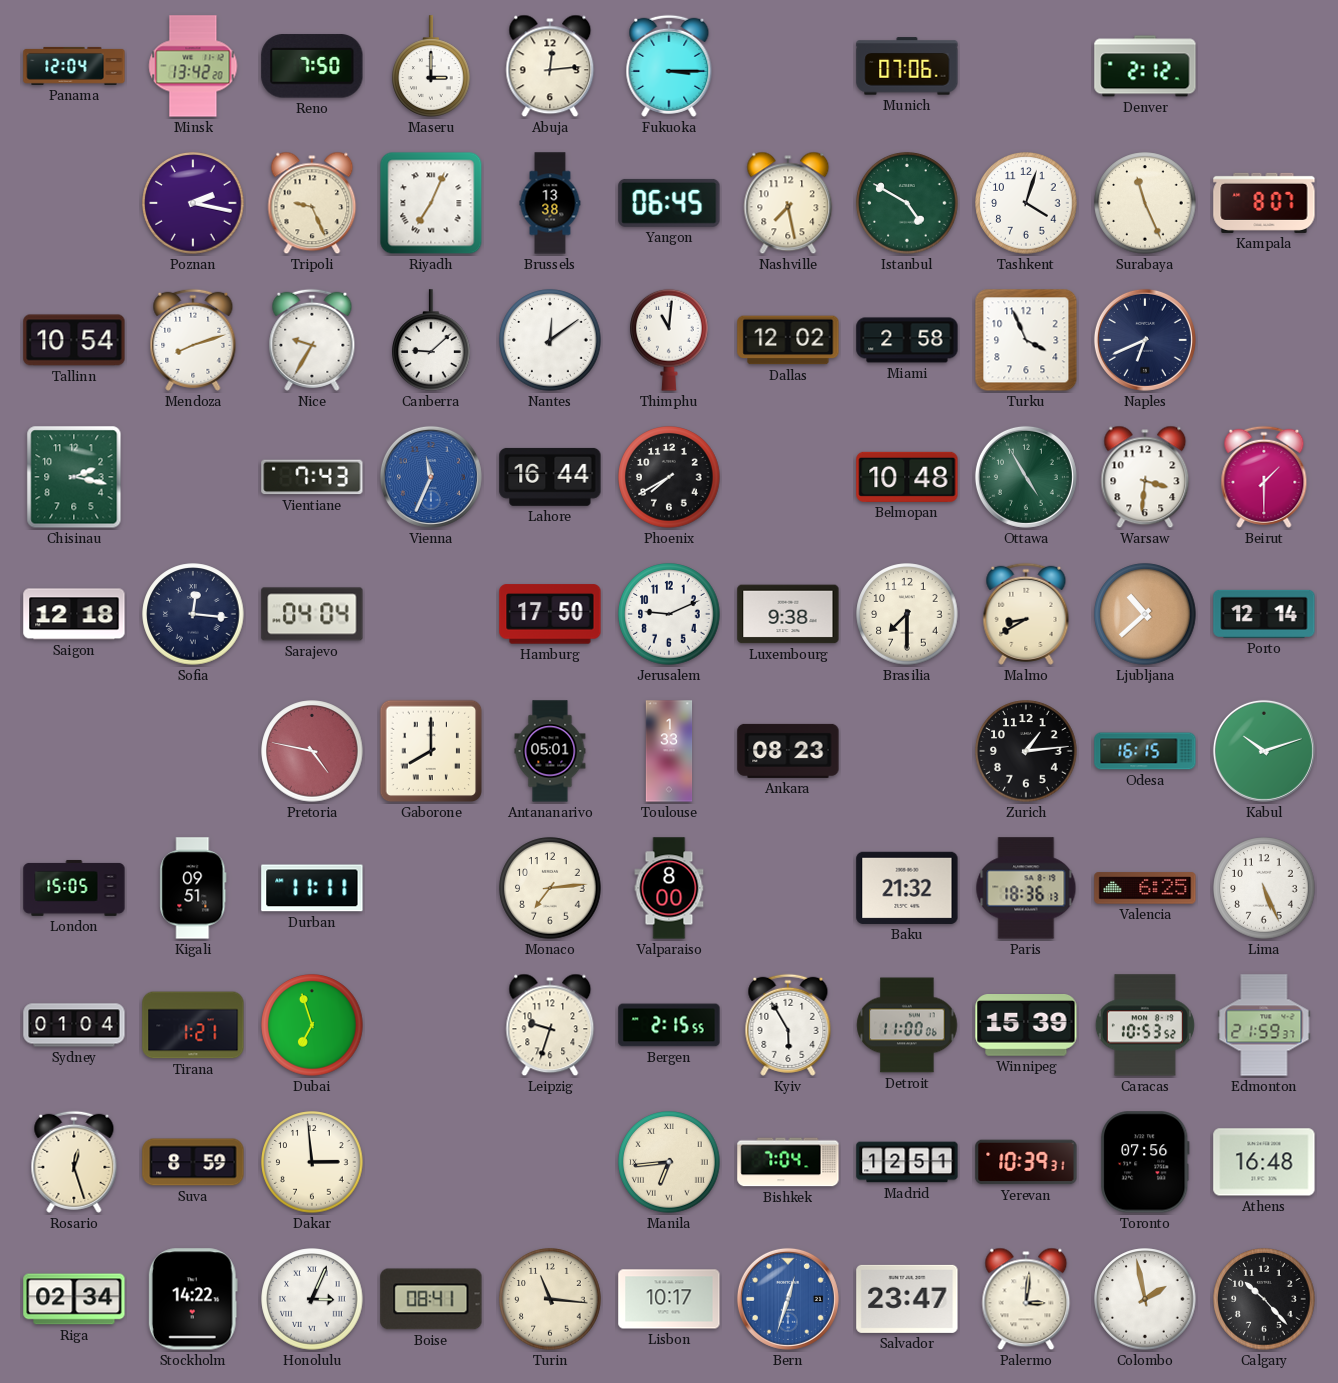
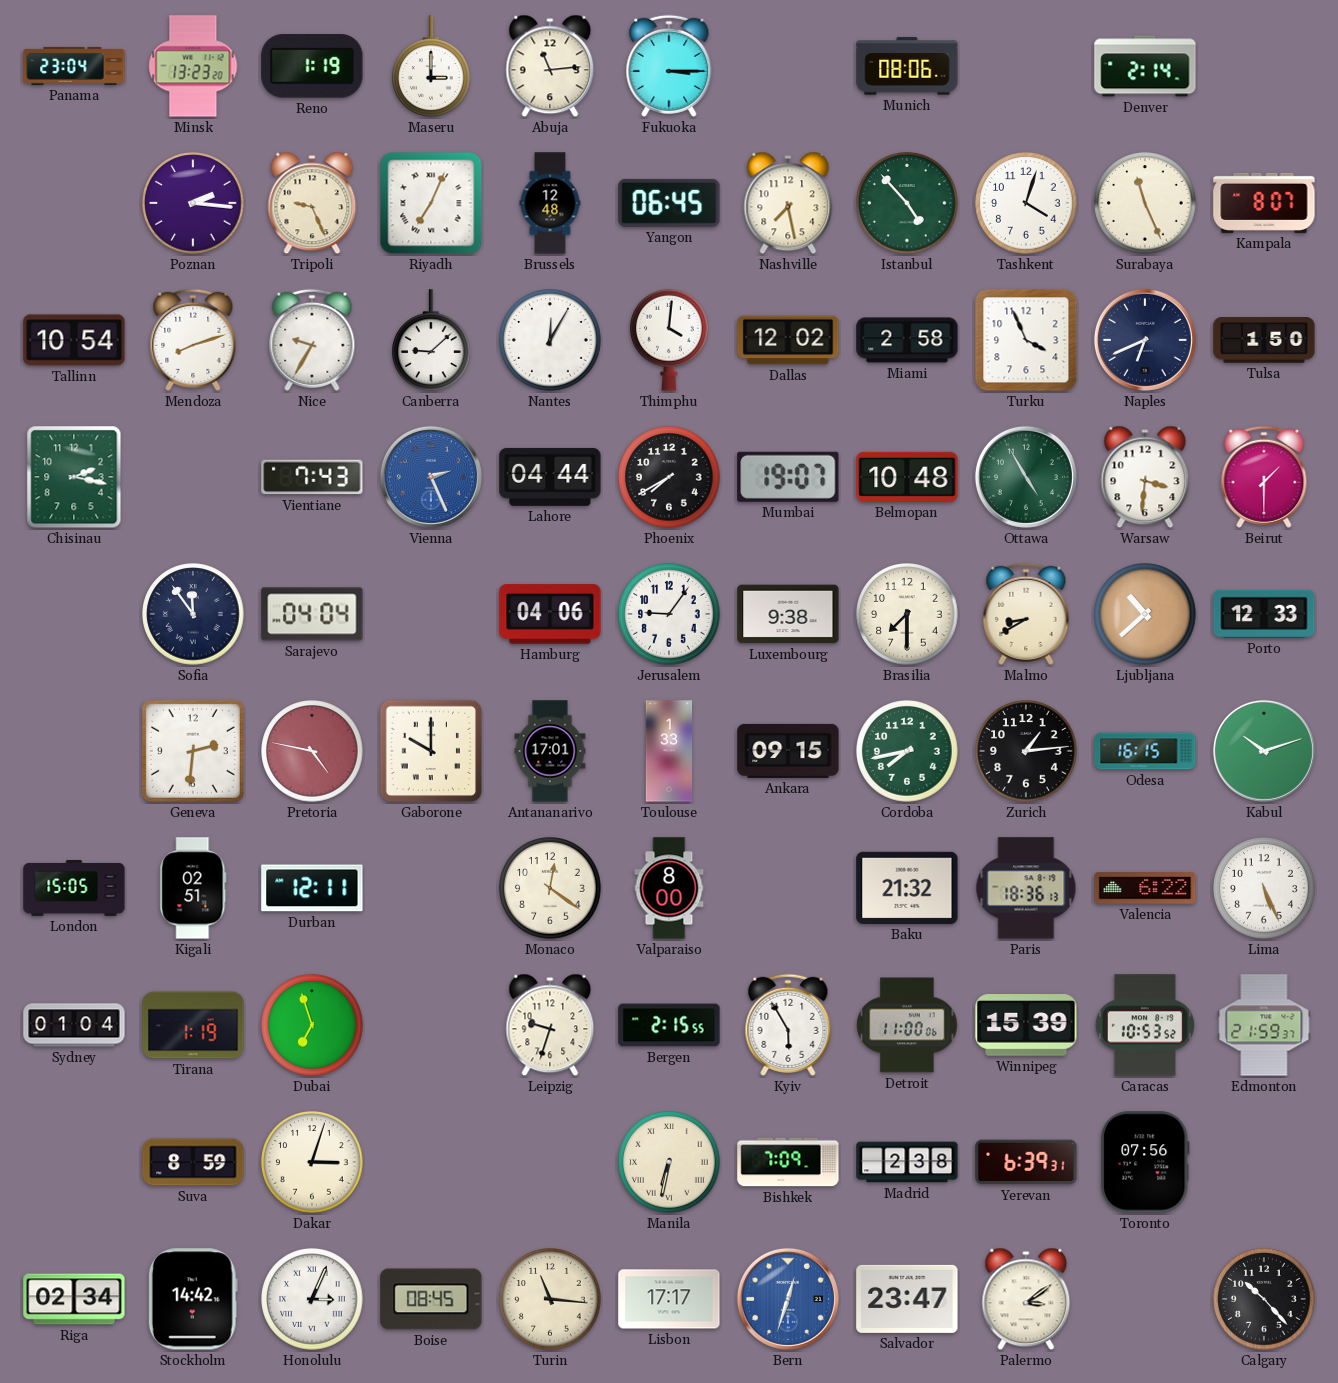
Panama: 12:04 -> 23:04
Minsk: 13:42 -> 13:23
Reno: 7:50 -> 1:19
Abuja: 12:14 -> 11:14
Munich: 07:06 -> 08:06
Denver: 2:12 -> 2:14
Poznan: 2:17 -> 2:16
Brussels: 13:38 -> 12:48
Istanbul: 4:50 -> 4:53
Nantes: 12:09 -> 12:05
Thimphu: 11:01 -> 4:01
Tulsa: none -> 1:50
Vienna: 11:34 -> 2:26
Lahore: 16:44 -> 04:44
Mumbai: none -> 19:07
Saigon: 12:18 -> none
Sofia: 12:16 -> 11:54
Hamburg: 17:50 -> 04:06
Jerusalem: 9:11 -> 9:06
Porto: 12:14 -> 12:33
Geneva: none -> 2:31
Gaborone: 8:00 -> 10:00
Antananarivo: 05:01 -> 17:01
Ankara: 08:23 -> 09:15
Cordoba: none -> 7:43
Kigali: 09:51 -> 02:51
Durban: 11:11 -> 12:11
Monaco: 7:14 -> 12:21
Valencia: 6:25 -> 6:22
Tirana: 1:21 -> 1:19
Rosario: 12:27 -> none
Dakar: 2:59 -> 3:03
Manila: 6:44 -> 6:32
Bishkek: 7:04 -> 7:09
Madrid: 12:51 -> 2:38
Yerevan: 10:39 -> 6:39
Athens: 16:48 -> none
Stockholm: 14:22 -> 14:42
Boise: 08:41 -> 08:45
Lisbon: 10:17 -> 17:17
Palermo: 3:01 -> 3:09
Colombo: 1:58 -> none
